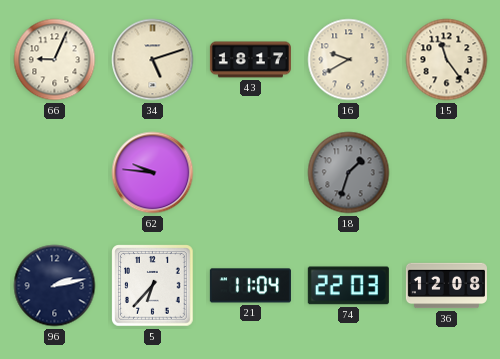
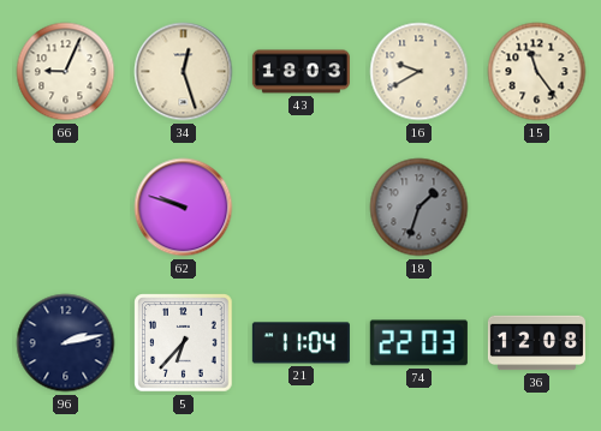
34: 5:12 -> 12:27
43: 18:17 -> 18:03
62: 9:46 -> 9:48
